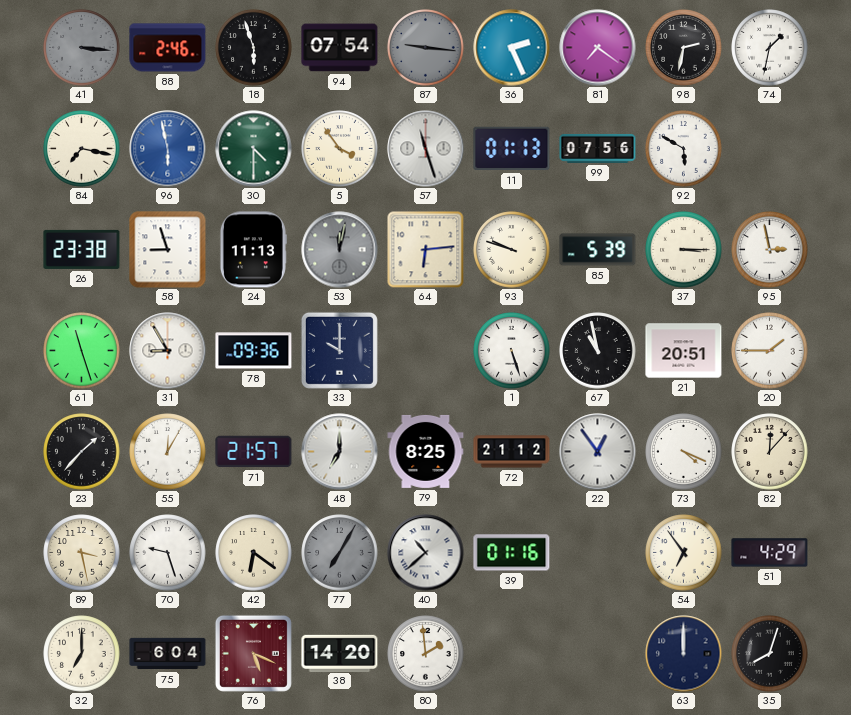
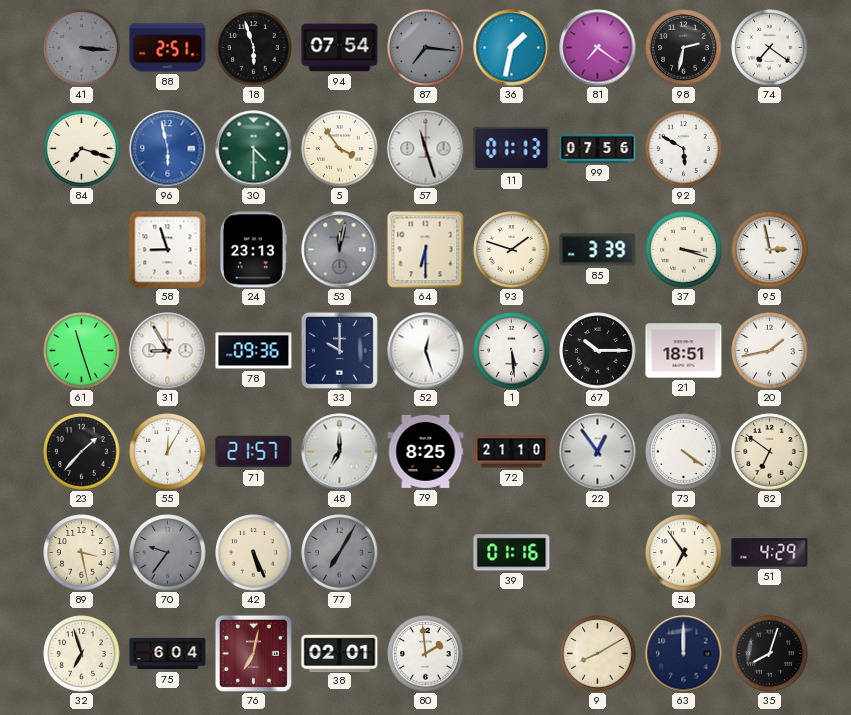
88: 2:46 -> 2:51
87: 9:16 -> 7:16
36: 2:26 -> 1:32
74: 1:32 -> 7:21
84: 7:17 -> 7:18
26: 23:38 -> none
24: 11:13 -> 23:13
64: 6:14 -> 6:30
93: 9:48 -> 1:48
85: 5:39 -> 3:39
37: 3:15 -> 3:18
52: none -> 12:27
1: 5:27 -> 5:29
67: 10:58 -> 10:15
21: 20:51 -> 18:51
20: 1:45 -> 1:43
72: 21:12 -> 21:10
73: 4:19 -> 4:21
82: 12:07 -> 6:51
70: 9:27 -> 9:36
70 dial: white -> grey
42: 6:21 -> 5:26
40: 10:38 -> none
32: 7:00 -> 6:57
76: 5:19 -> 7:02
38: 14:20 -> 02:01
9: none -> 8:10
